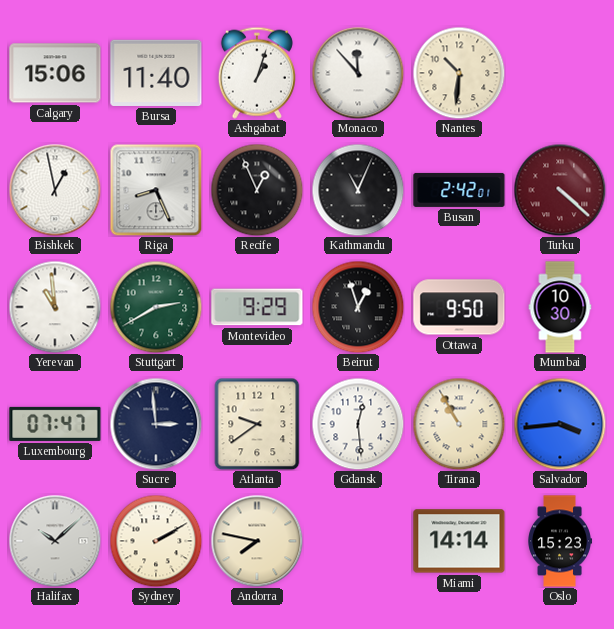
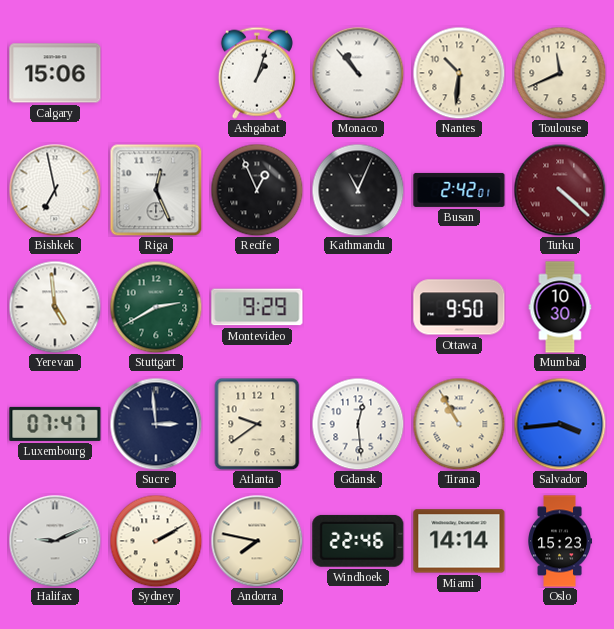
Bursa: 11:40 -> none
Monaco: 11:53 -> 10:53
Toulouse: none -> 11:41
Bishkek: 12:58 -> 6:58
Riga: 8:26 -> 12:26
Yerevan: 10:59 -> 4:59
Beirut: 12:57 -> none
Halifax: 10:08 -> 9:11
Windhoek: none -> 22:46
